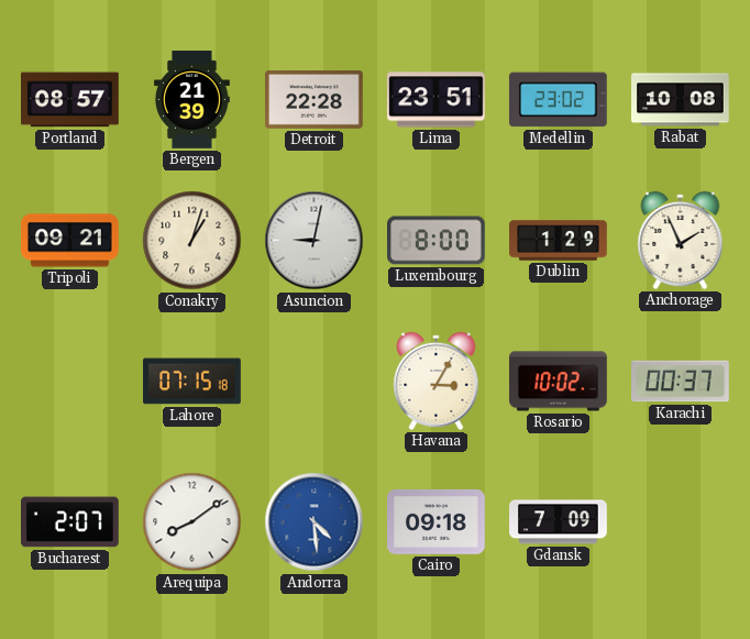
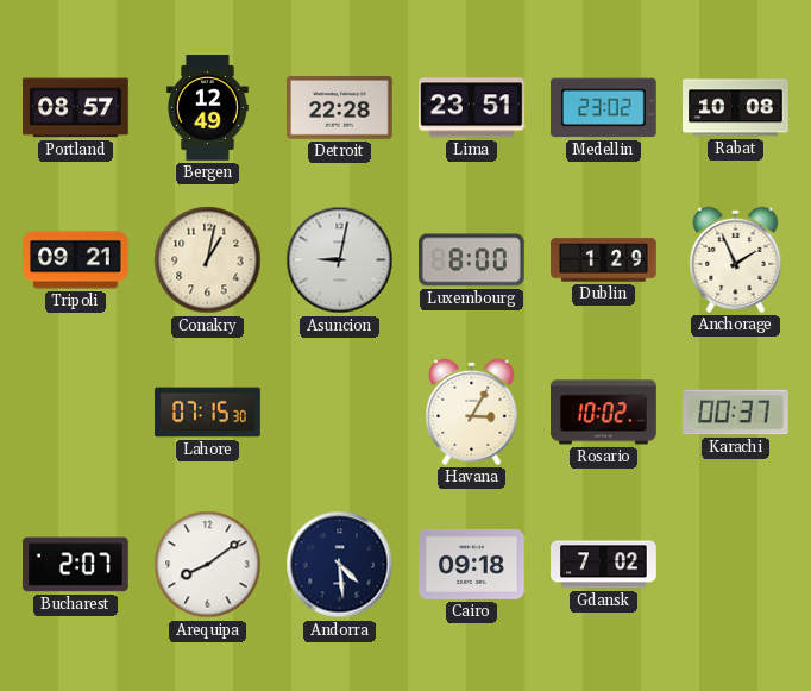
Bergen: 21:39 -> 12:49
Conakry: 1:03 -> 1:02
Lahore: 07:15:18 -> 07:15:30
Andorra dial: blue -> navy
Gdansk: 7:09 -> 7:02
